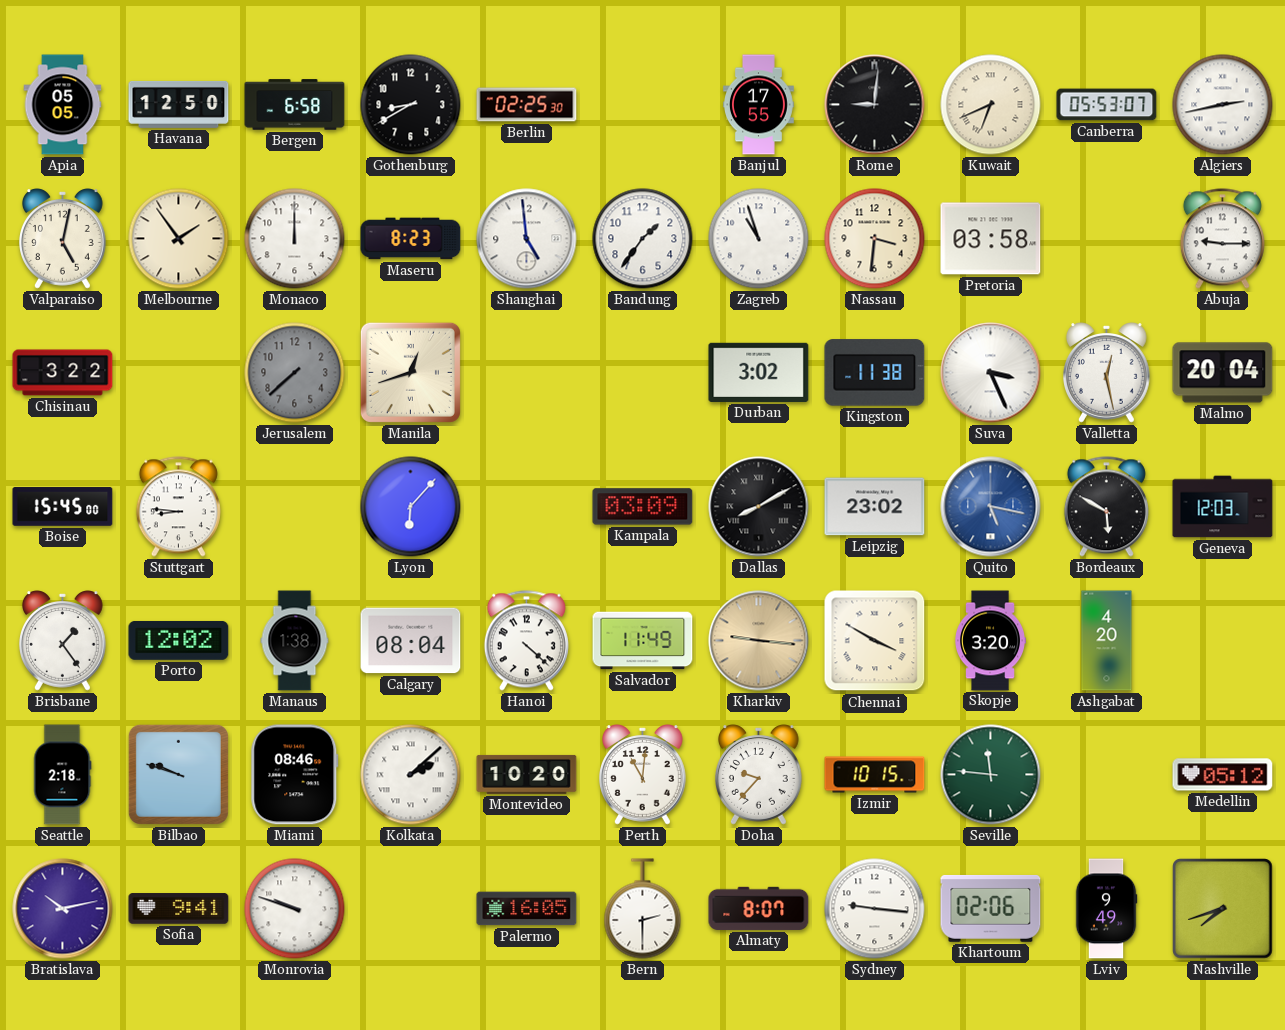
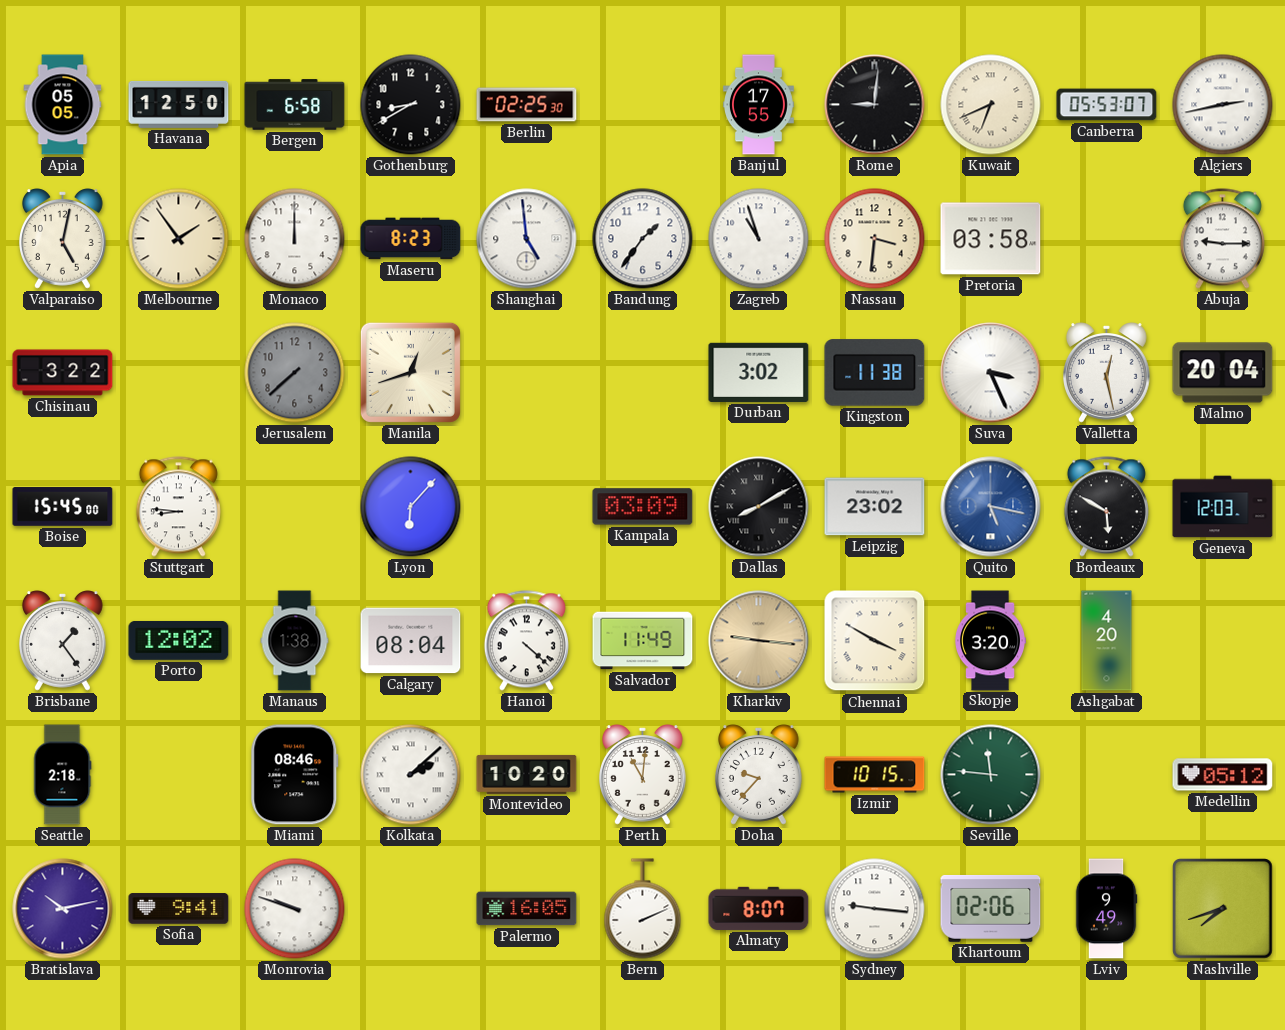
Bilbao: 9:48 -> none
Bern: 2:30 -> 2:11
